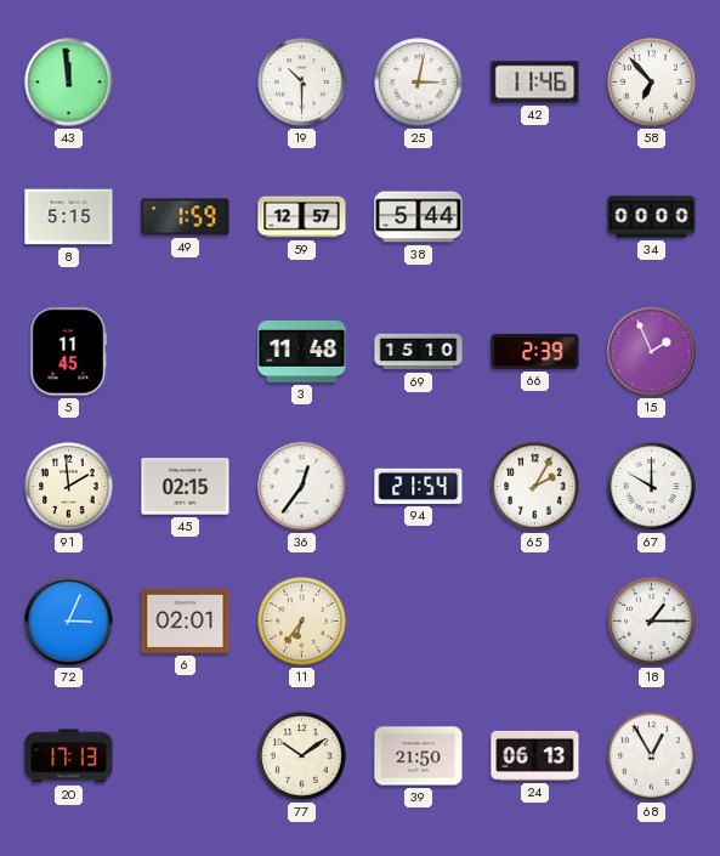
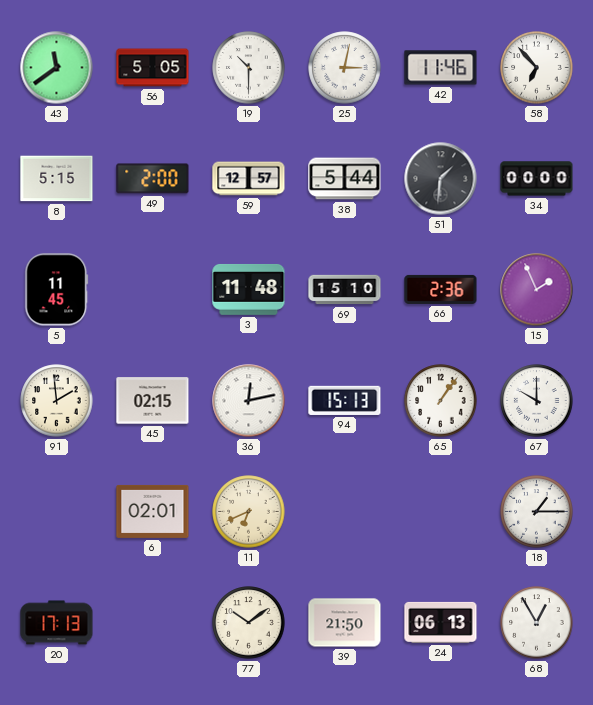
43: 11:59 -> 11:39
56: none -> 5:05
49: 1:59 -> 2:00
51: none -> 1:31
66: 2:39 -> 2:36
36: 12:36 -> 12:13
94: 21:54 -> 15:13
65: 2:05 -> 1:06
72: 3:04 -> none
11: 6:36 -> 6:41
